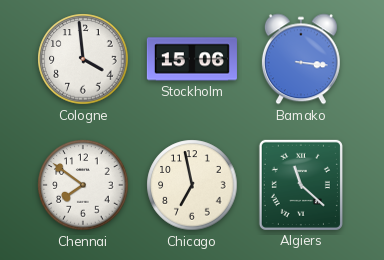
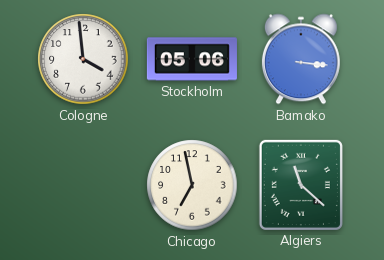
Stockholm: 15:06 -> 05:06
Chennai: 7:51 -> none
